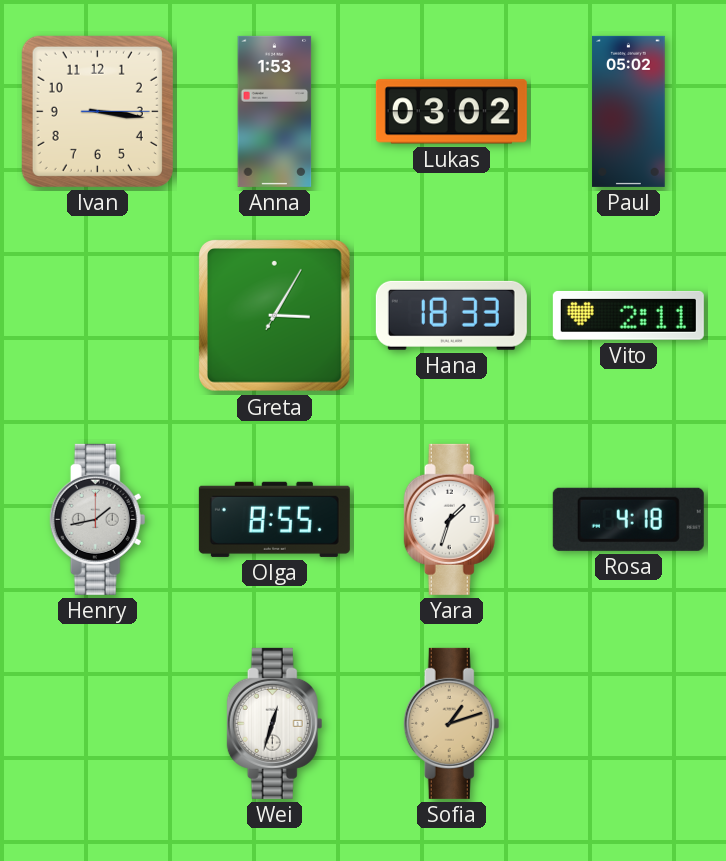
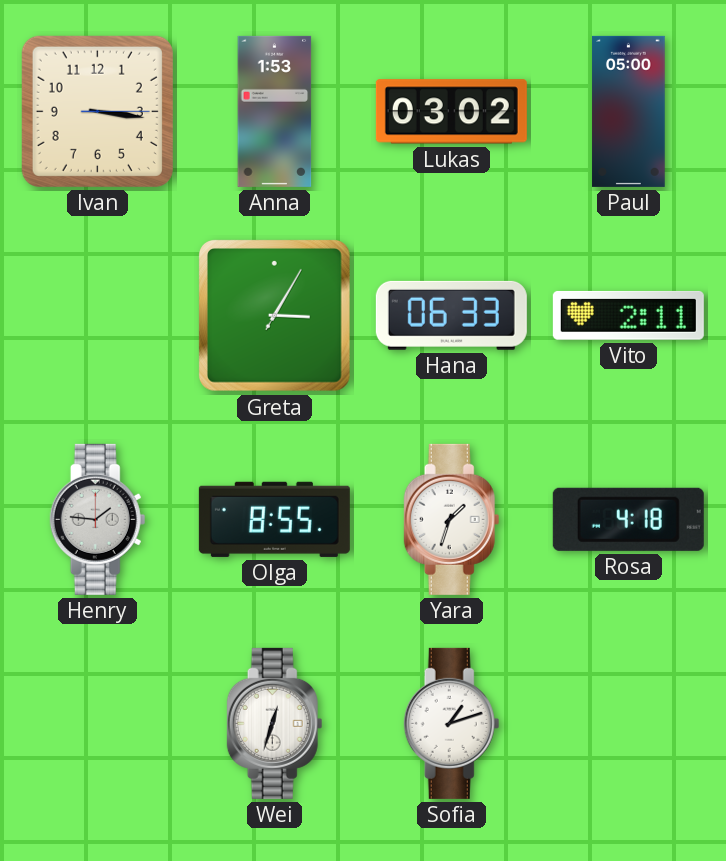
Paul: 05:02 -> 05:00
Hana: 18:33 -> 06:33
Henry: 1:43 -> 1:46
Sofia dial: champagne -> white
